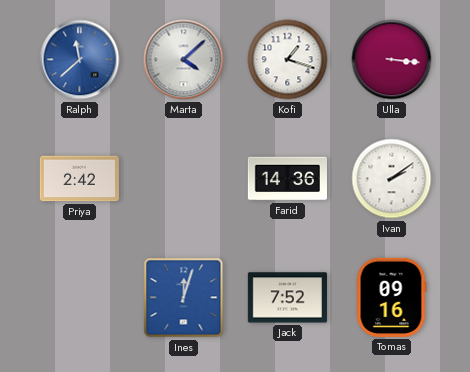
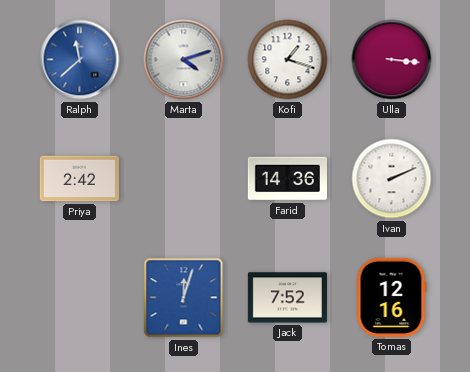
Marta: 4:08 -> 4:12
Ivan: 2:09 -> 2:11
Tomas: 09:16 -> 12:16
